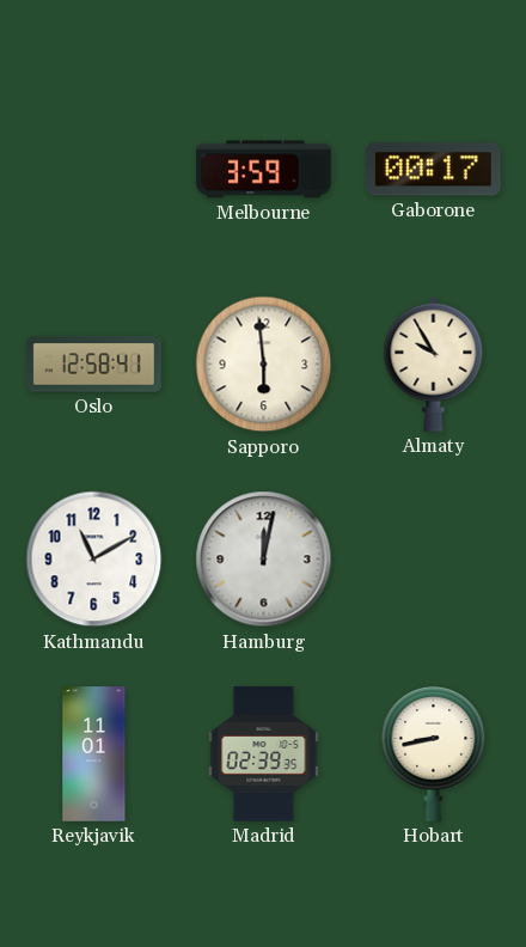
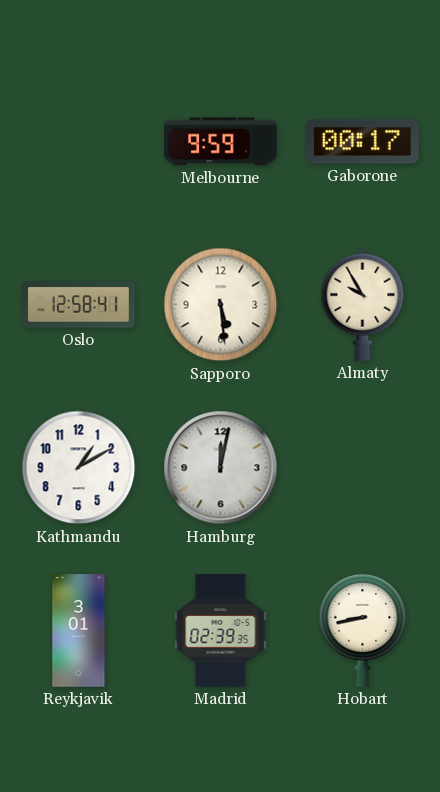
Melbourne: 3:59 -> 9:59
Sapporo: 5:59 -> 5:29
Kathmandu: 11:10 -> 1:10
Reykjavik: 11:01 -> 3:01
